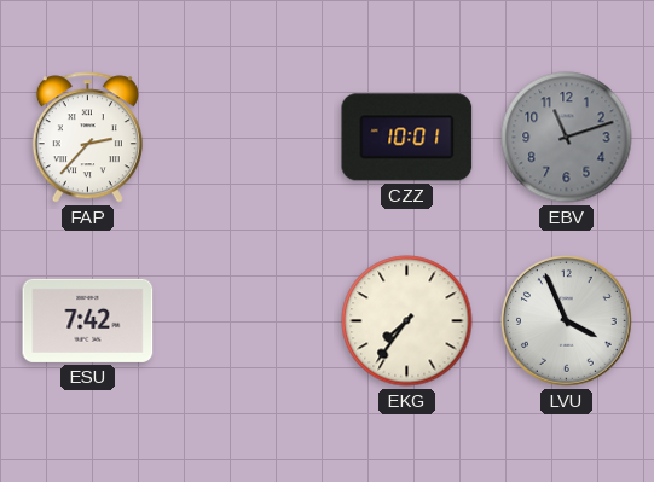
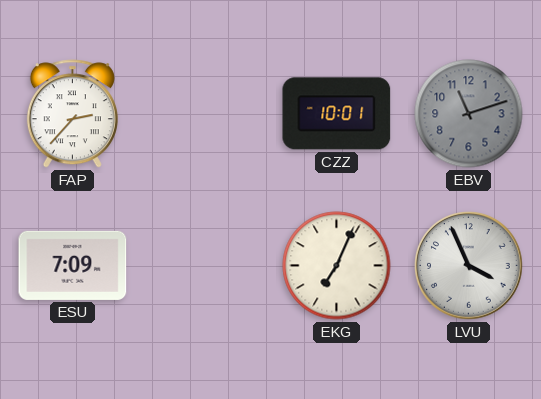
ESU: 7:42 -> 7:09
EKG: 7:36 -> 7:04
